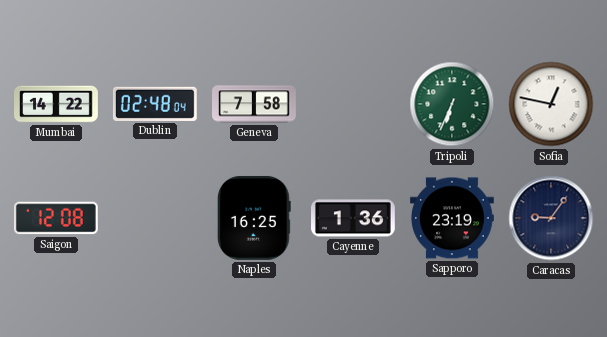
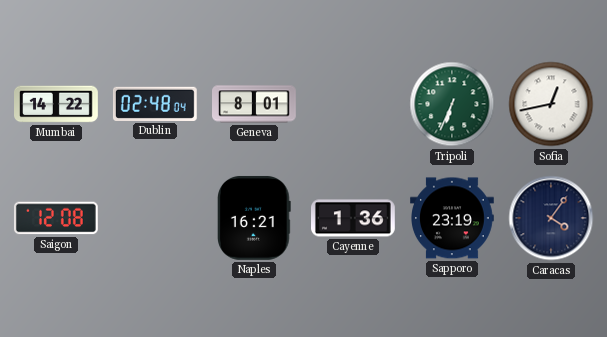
Geneva: 7:58 -> 8:01
Sofia: 12:47 -> 12:43
Naples: 16:25 -> 16:21
Caracas: 9:06 -> 4:06
